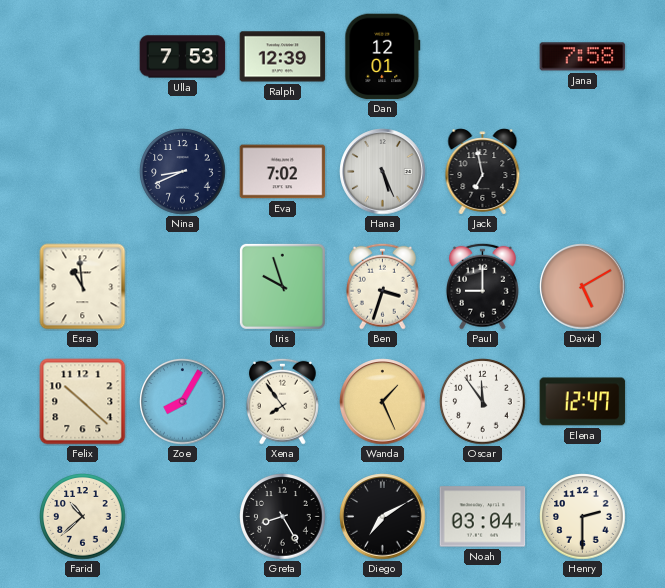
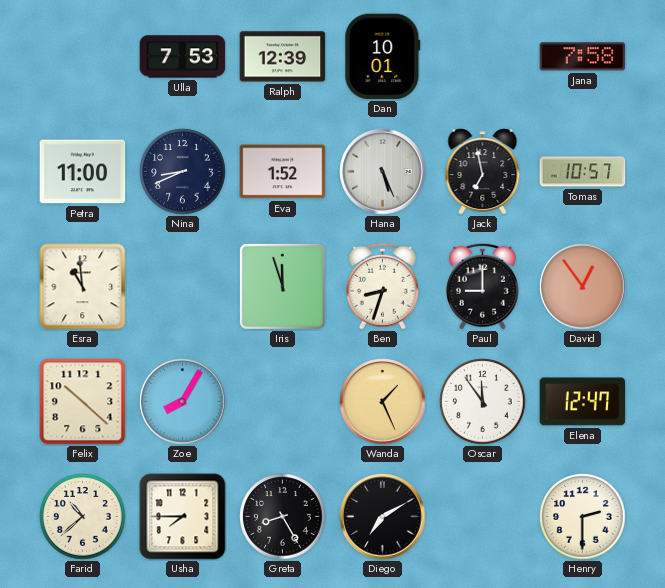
Dan: 12:01 -> 10:01
Petra: none -> 11:00
Eva: 7:02 -> 1:52
Tomas: none -> 10:57
Iris: 9:57 -> 11:57
Ben: 3:33 -> 8:33
David: 5:10 -> 12:54
Xena: 7:54 -> none
Usha: none -> 7:45
Noah: 03:04 -> none
